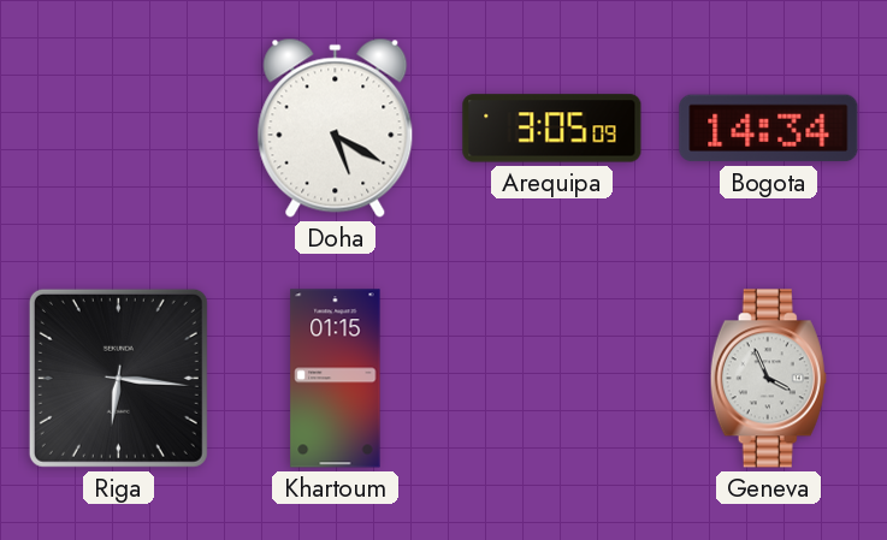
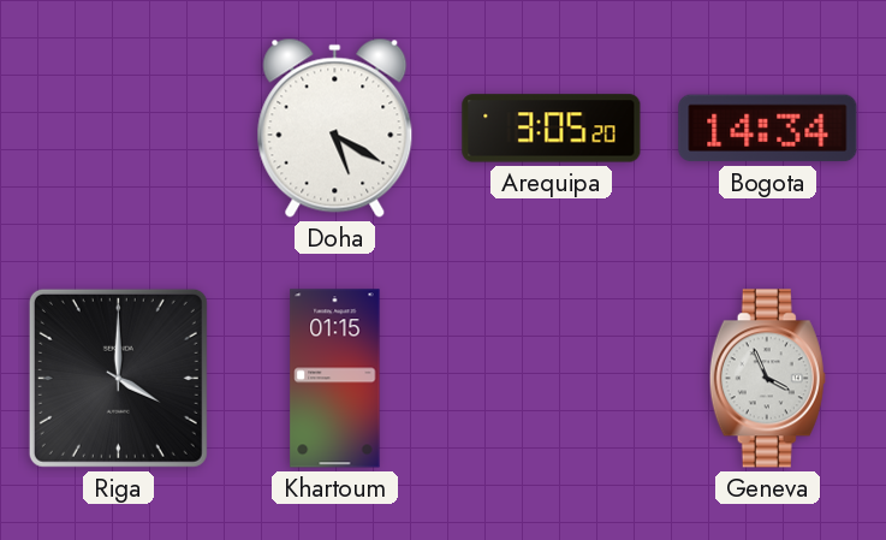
Arequipa: 3:05:09 -> 3:05:20
Riga: 6:16 -> 4:00
